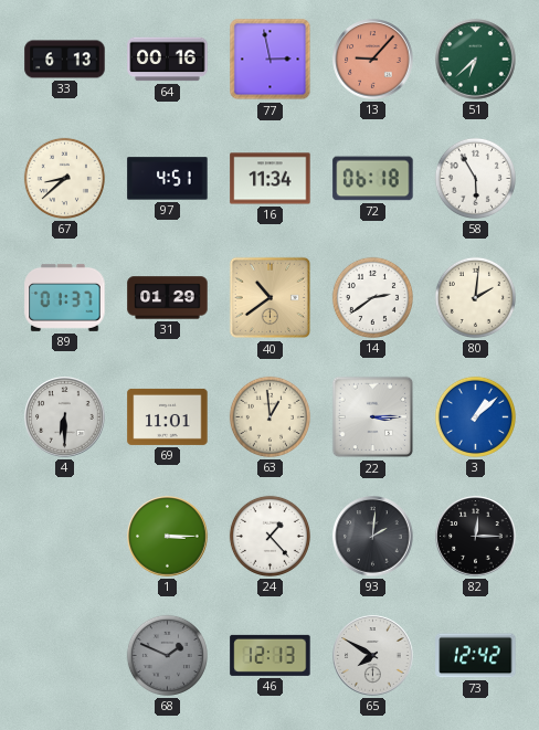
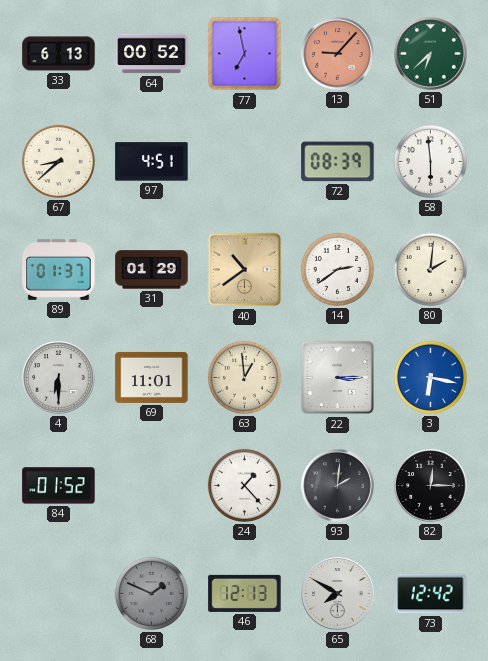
64: 00:16 -> 00:52
77: 2:58 -> 6:58
16: 11:34 -> none
72: 06:18 -> 08:39
58: 5:55 -> 5:59
3: 1:08 -> 6:17
84: none -> 01:52
1: 3:15 -> none
